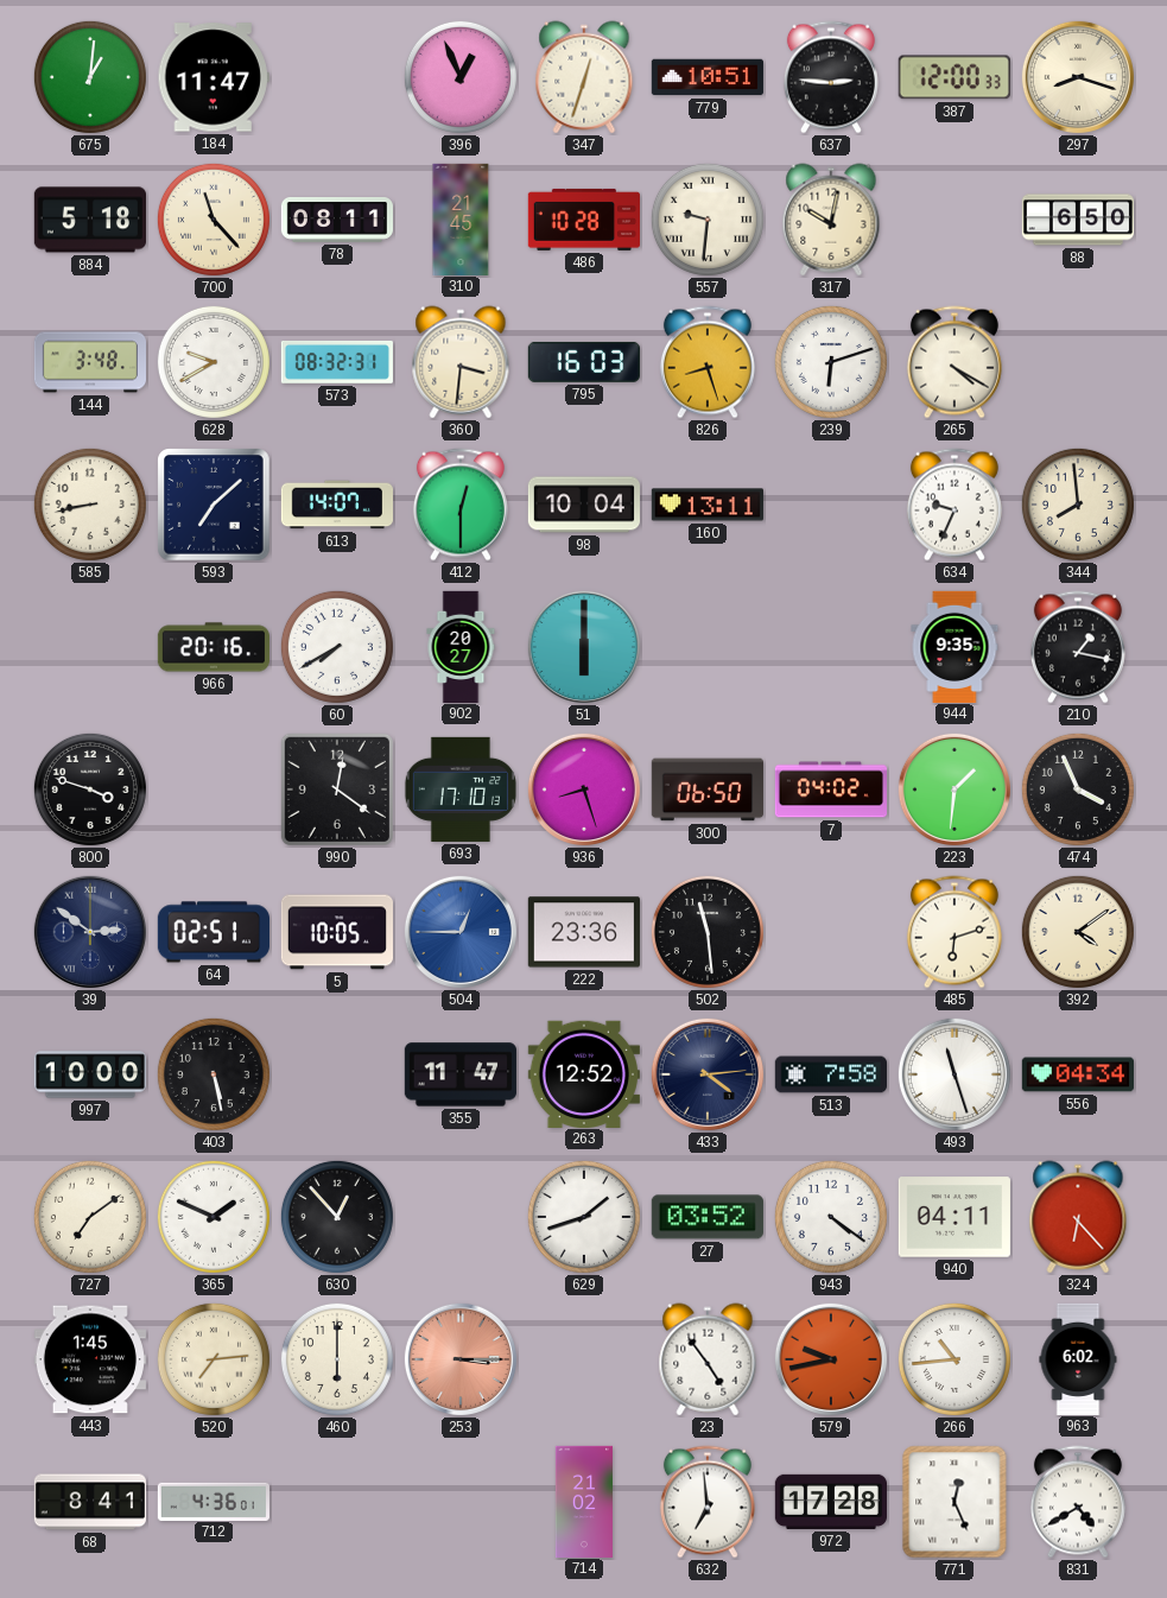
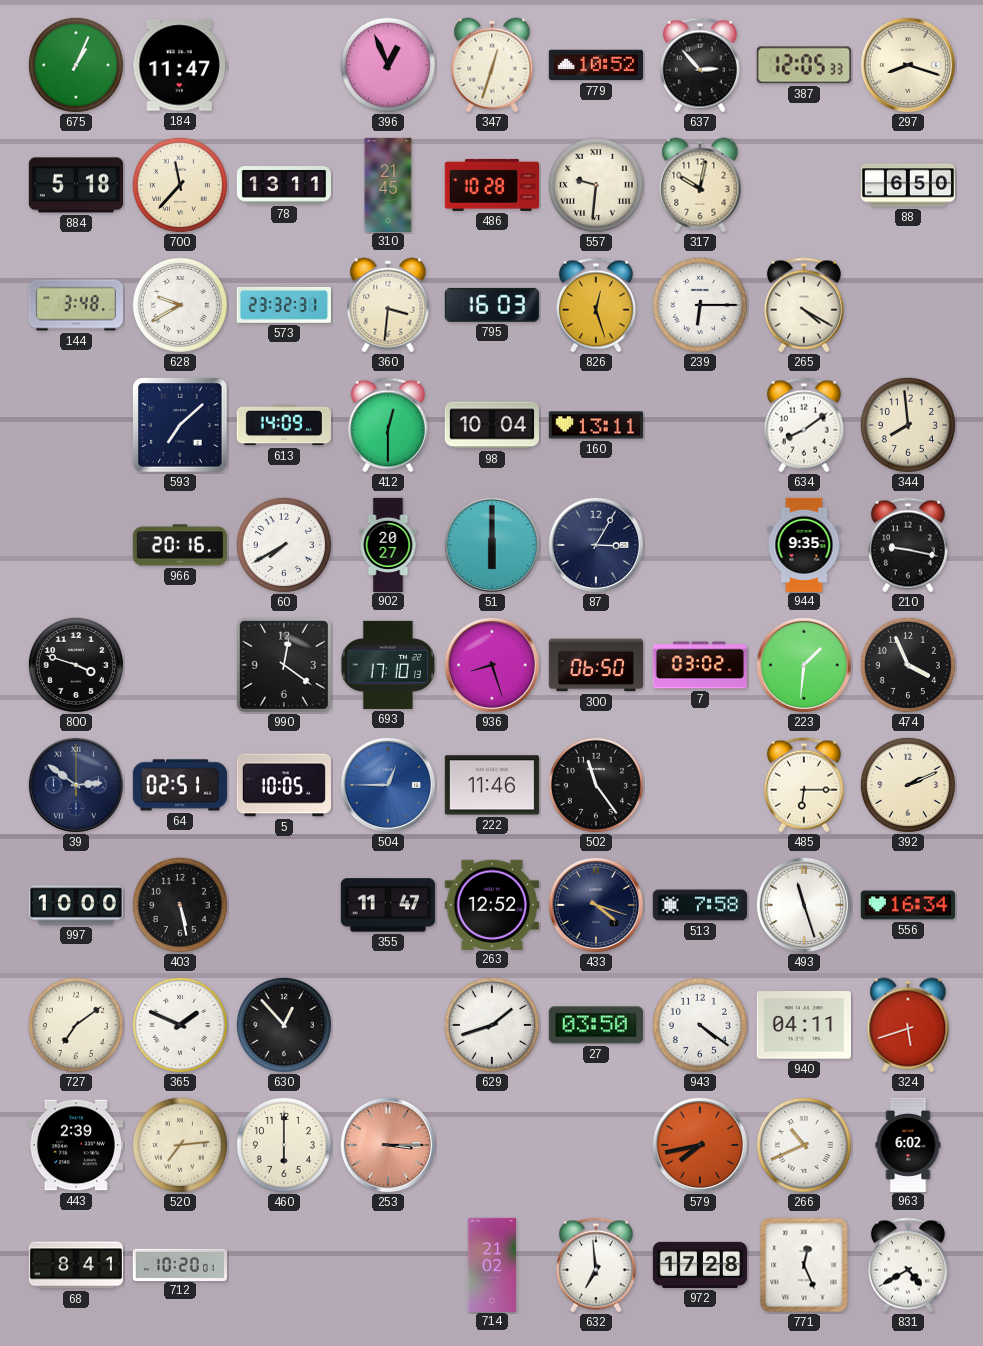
675: 1:01 -> 1:04
779: 10:51 -> 10:52
637: 2:46 -> 2:53
387: 12:00 -> 12:05
700: 11:23 -> 11:37
78: 08:11 -> 13:11
573: 08:32 -> 23:32
826: 8:27 -> 12:27
239: 6:12 -> 6:15
585: 8:43 -> none
613: 14:07 -> 14:09
634: 9:34 -> 8:09
87: none -> 3:05
210: 1:17 -> 9:17
7: 04:02 -> 03:02
222: 23:36 -> 11:46
502: 11:29 -> 11:24
485: 6:12 -> 6:15
392: 4:09 -> 2:11
433: 4:14 -> 4:18
556: 04:34 -> 16:34
27: 03:52 -> 03:50
324: 6:23 -> 5:42
443: 1:45 -> 2:39
23: 4:54 -> none
579: 9:43 -> 7:43
266: 10:44 -> 10:41
712: 4:36 -> 10:20
